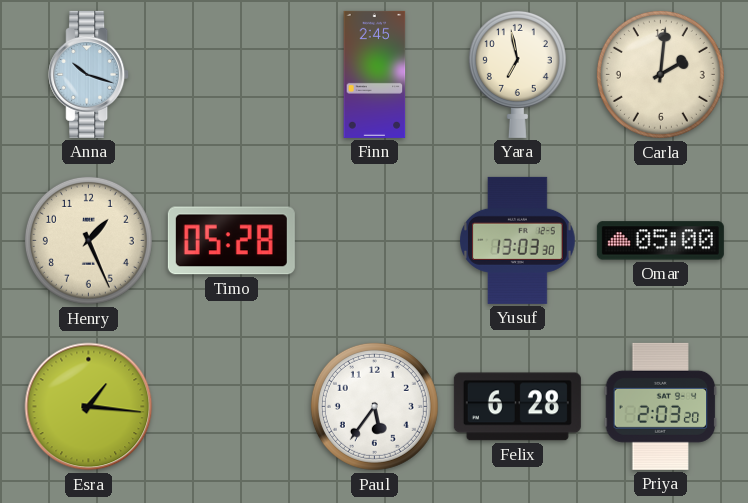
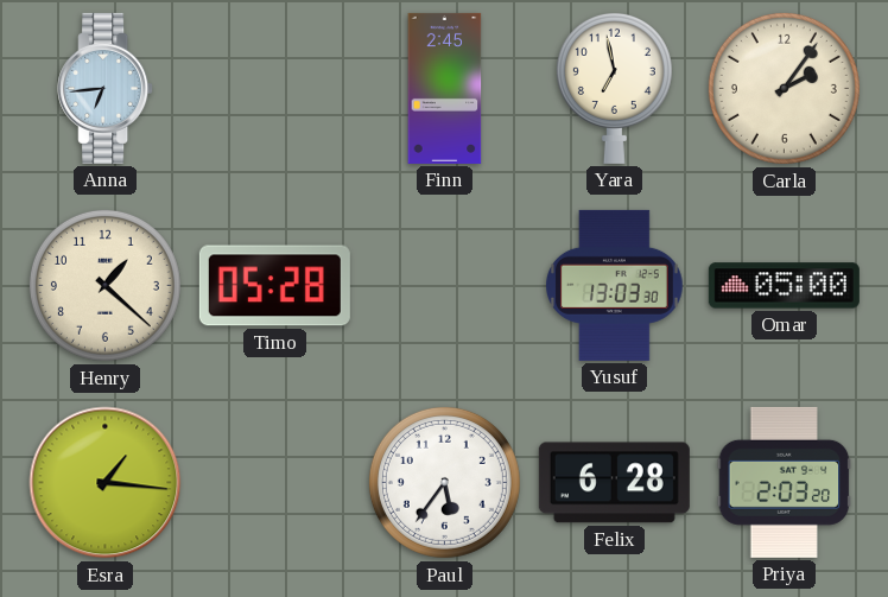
Anna: 10:18 -> 6:44
Carla: 2:01 -> 2:06
Henry: 1:26 -> 1:22
